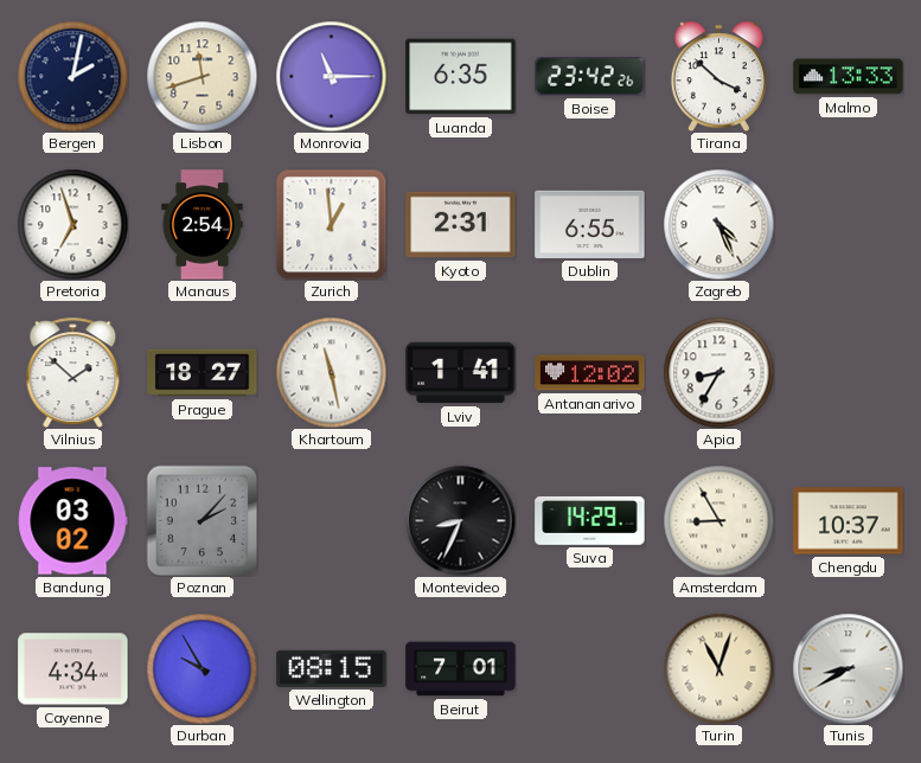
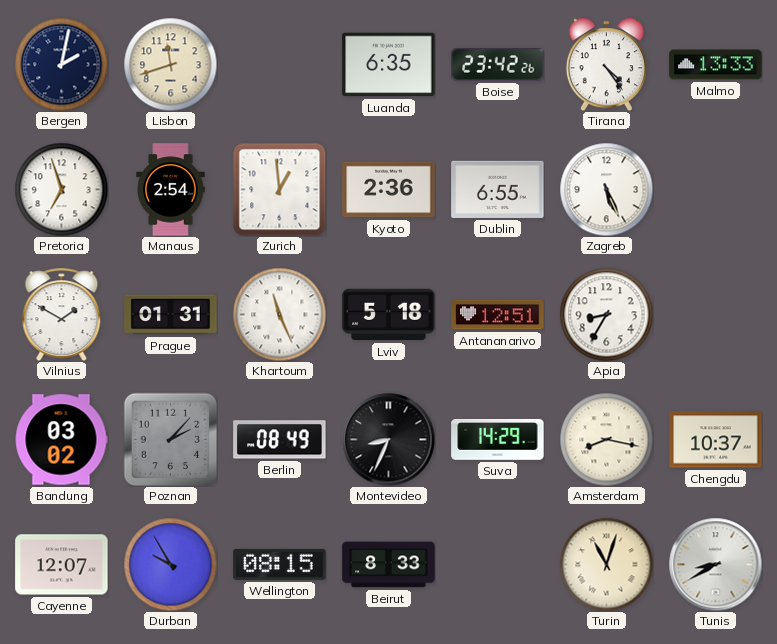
Monrovia: 11:15 -> none
Tirana: 3:52 -> 4:24
Kyoto: 2:31 -> 2:36
Zagreb: 4:26 -> 5:26
Vilnius: 1:52 -> 1:50
Prague: 18:27 -> 01:31
Khartoum: 11:28 -> 11:26
Lviv: 1:41 -> 5:18
Antananarivo: 12:02 -> 12:51
Berlin: none -> 08:49
Amsterdam: 8:55 -> 8:17
Cayenne: 4:34 -> 12:07
Beirut: 7:01 -> 8:33
